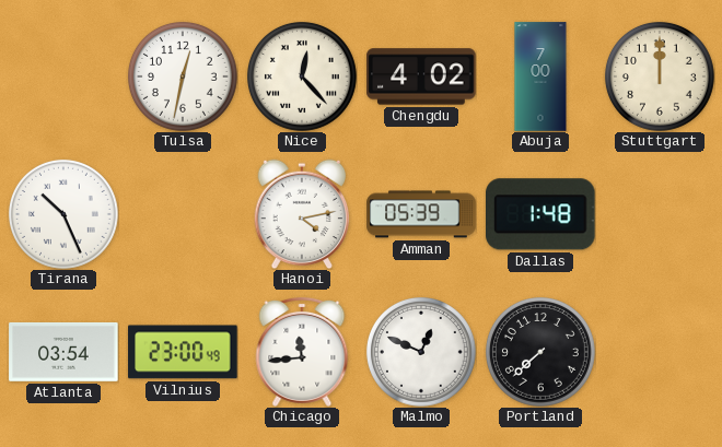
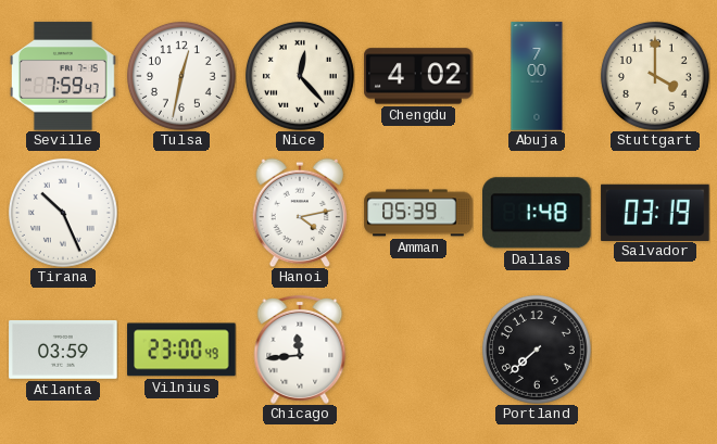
Seville: none -> 7:59
Stuttgart: 12:00 -> 4:00
Salvador: none -> 03:19
Atlanta: 03:54 -> 03:59
Malmo: 12:49 -> none
